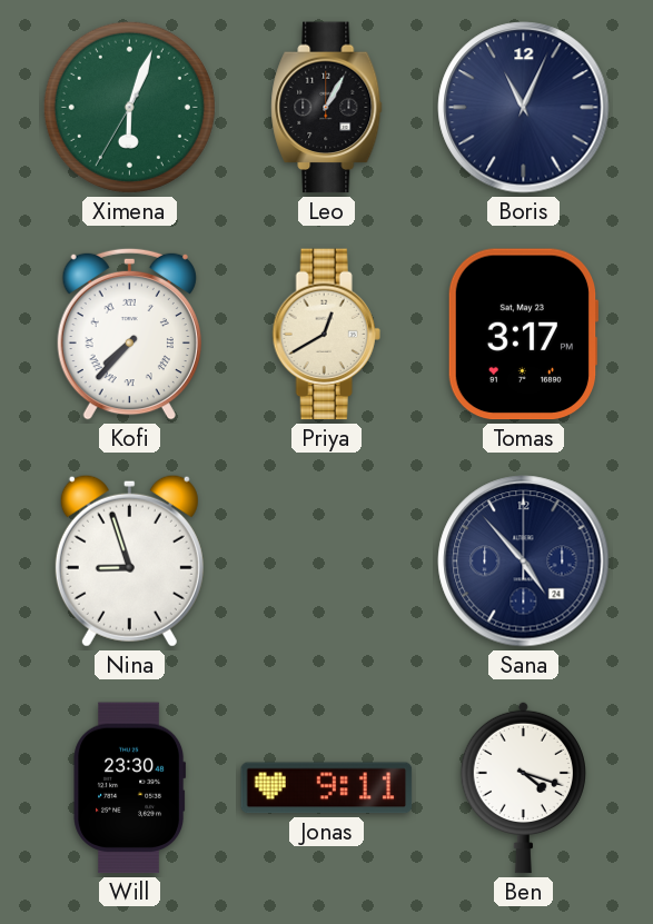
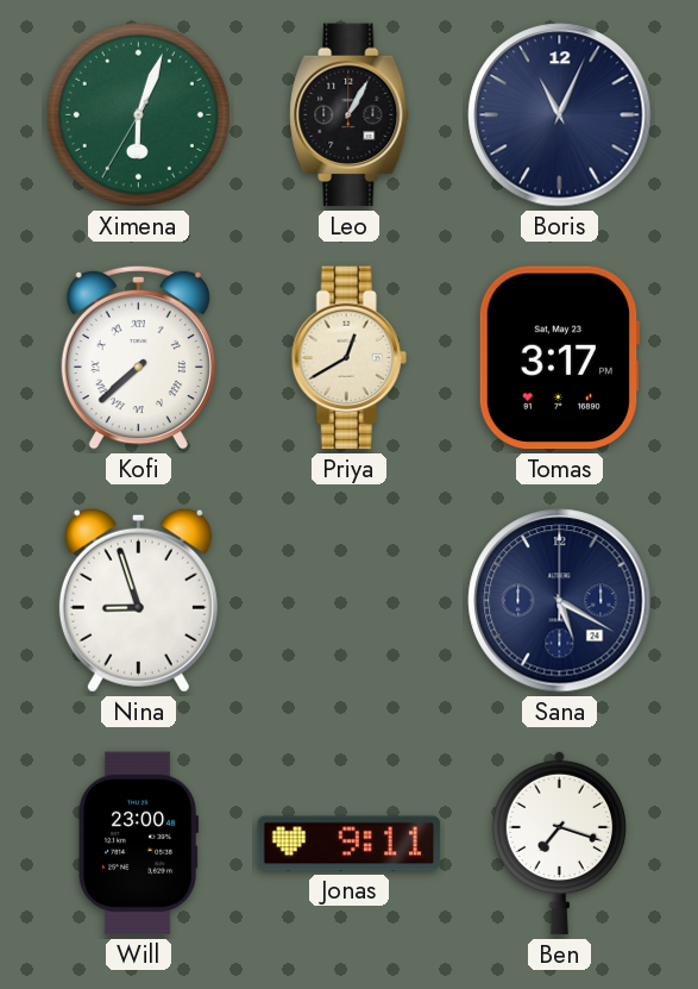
Kofi: 7:37 -> 7:38
Sana: 4:53 -> 5:20
Will: 23:30 -> 23:00
Ben: 4:18 -> 7:18
